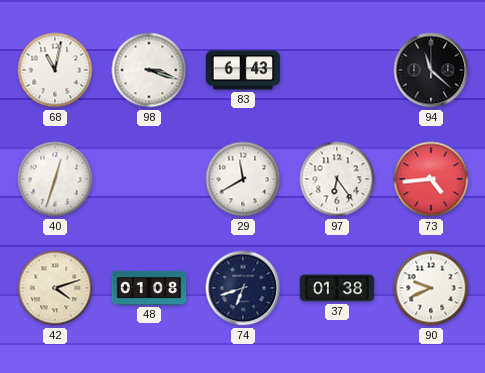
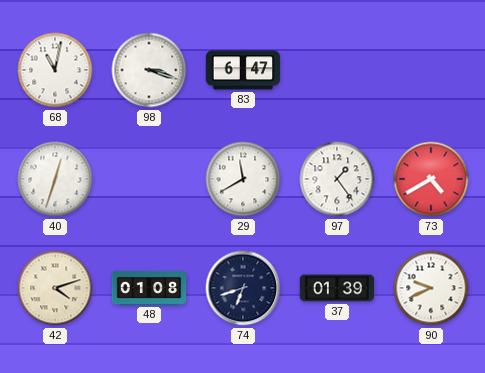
83: 6:43 -> 6:47
94: 11:22 -> none
97: 6:24 -> 1:24
73: 4:44 -> 4:40
37: 01:38 -> 01:39
